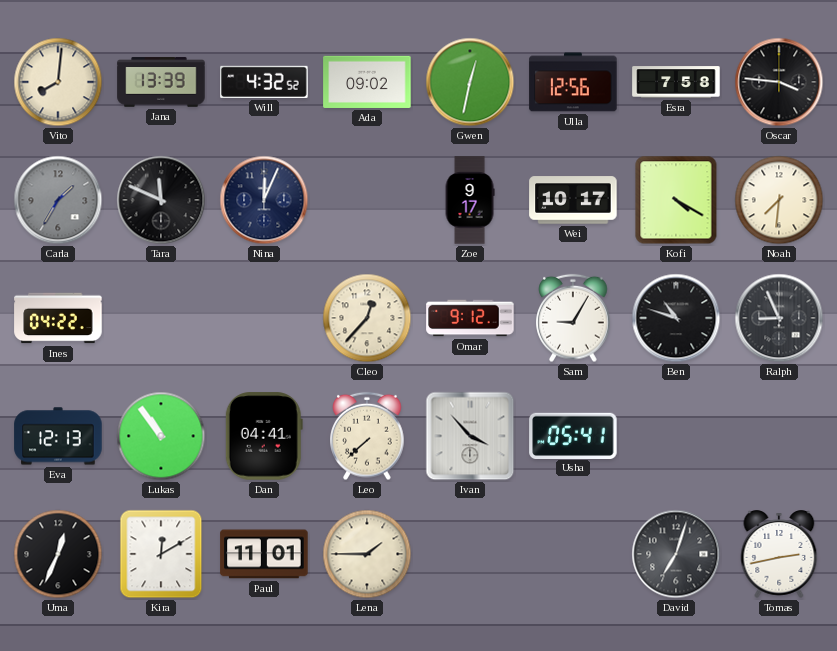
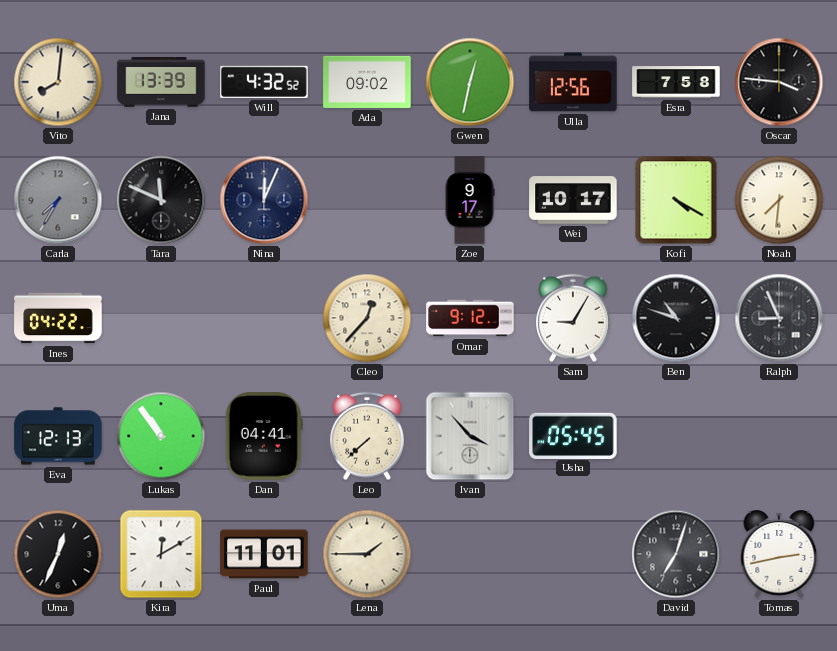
Carla: 1:35 -> 7:35
Usha: 05:41 -> 05:45
